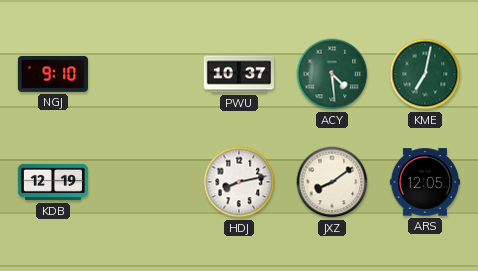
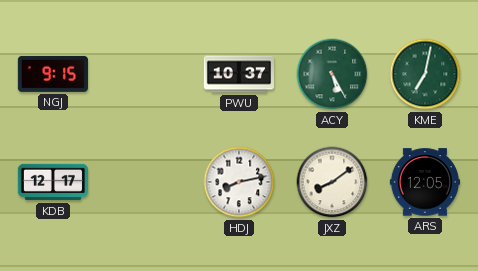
NGJ: 9:10 -> 9:15
ACY: 4:29 -> 5:25
KDB: 12:19 -> 12:17
